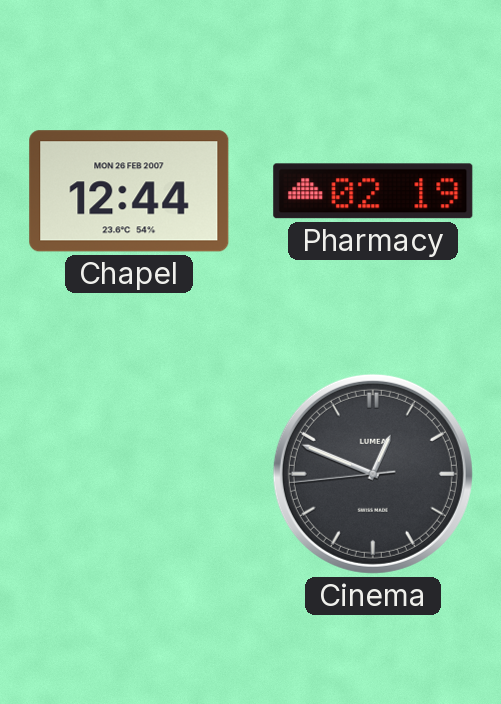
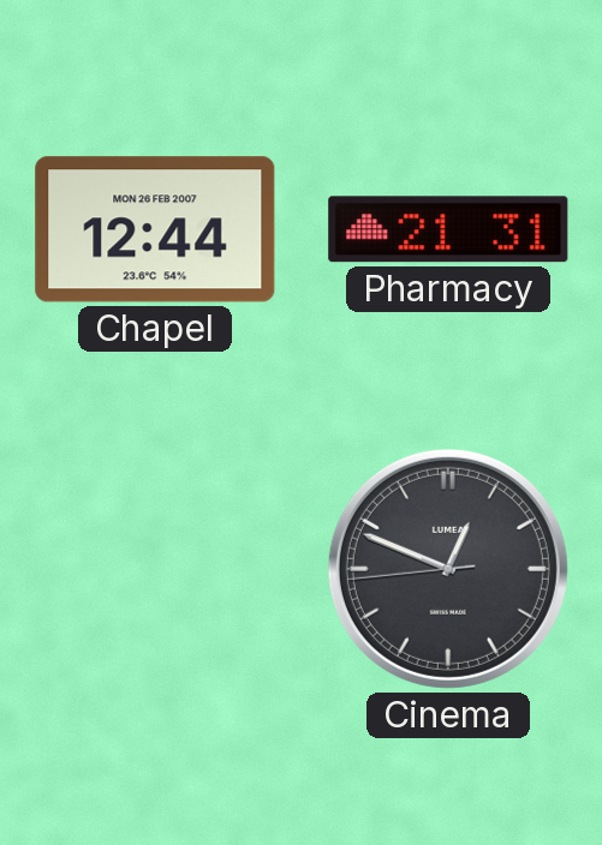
Pharmacy: 02:19 -> 21:31
